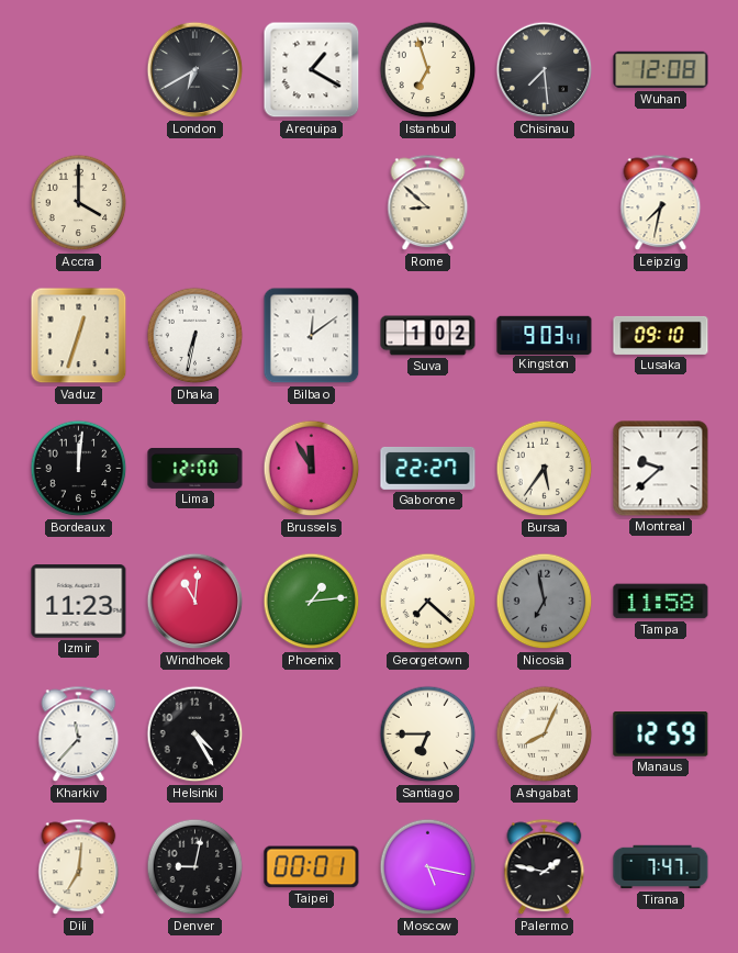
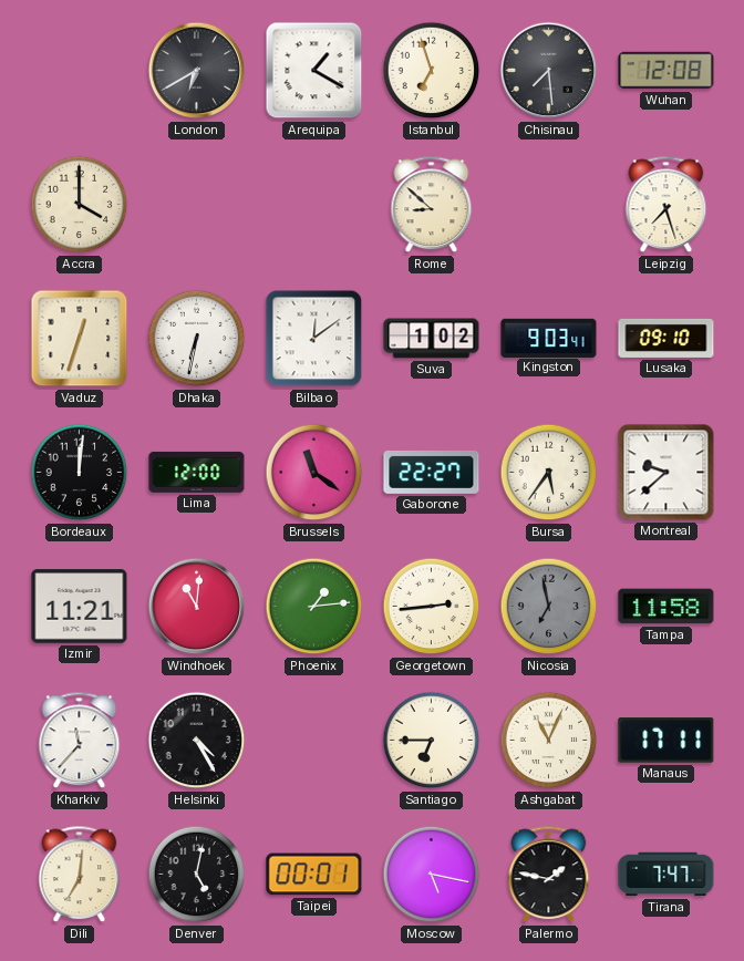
Leipzig: 7:32 -> 7:27
Brussels: 11:55 -> 11:21
Izmir: 11:23 -> 11:21
Georgetown: 7:22 -> 2:44
Ashgabat: 8:04 -> 11:04
Manaus: 12:59 -> 17:11
Denver: 9:02 -> 5:02
